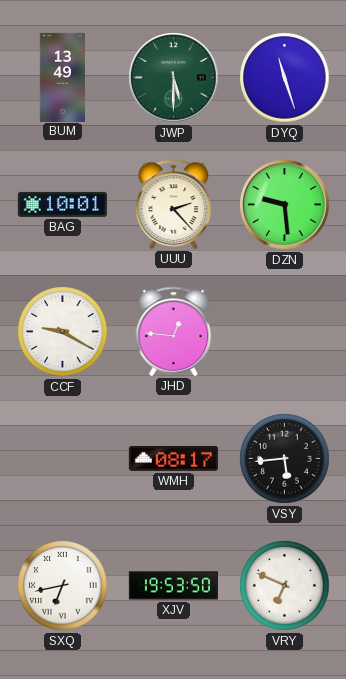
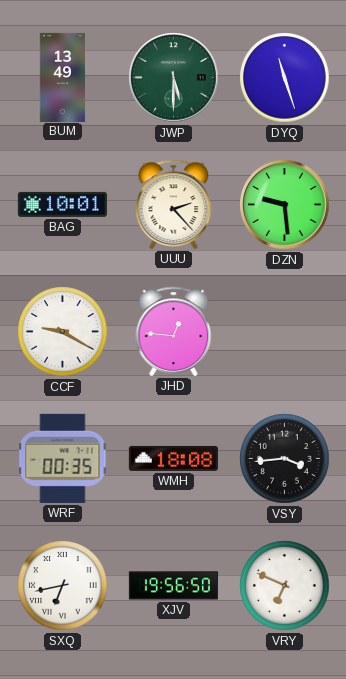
WRF: none -> 00:35
WMH: 08:17 -> 18:08
VSY: 5:44 -> 3:44
XJV: 19:53 -> 19:56
